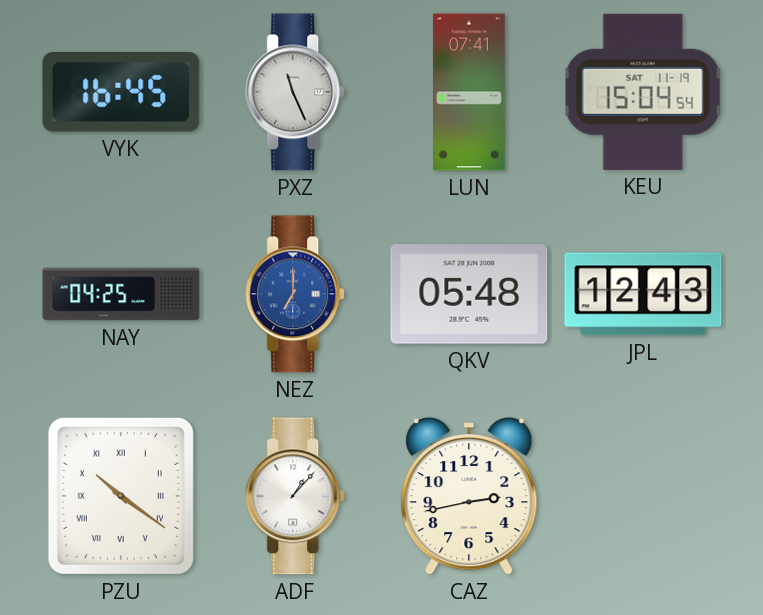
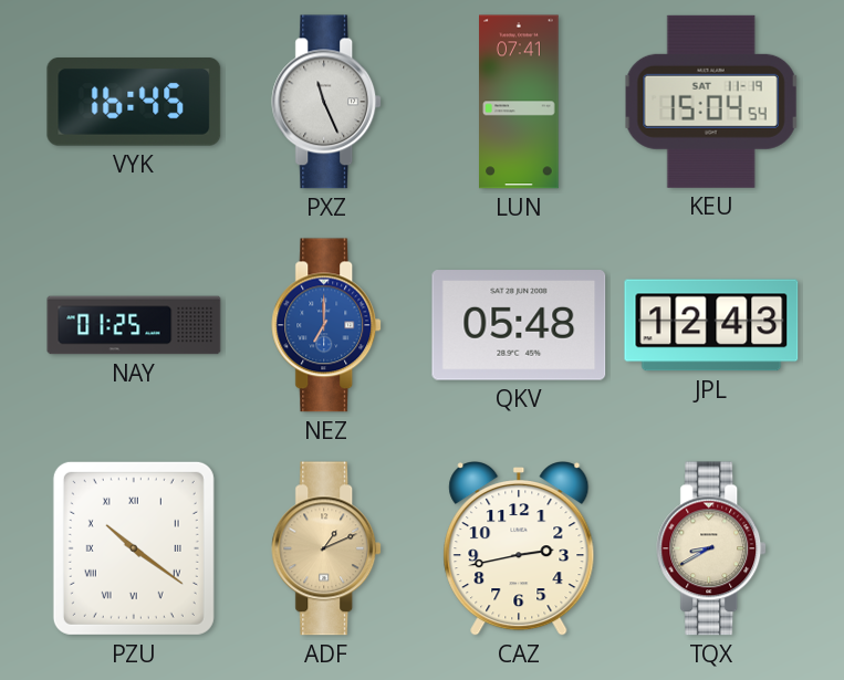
NAY: 04:25 -> 01:25
ADF: 1:07 -> 1:11
ADF dial: white -> champagne
TQX: none -> 8:40
